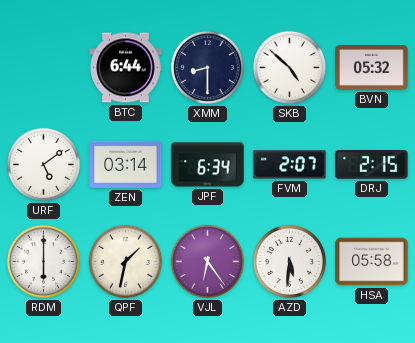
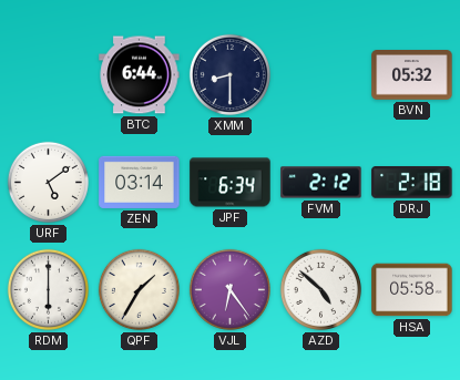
SKB: 4:52 -> none
FVM: 2:07 -> 2:12
DRJ: 2:15 -> 2:18
QPF: 1:32 -> 1:35
AZD: 5:31 -> 4:52
